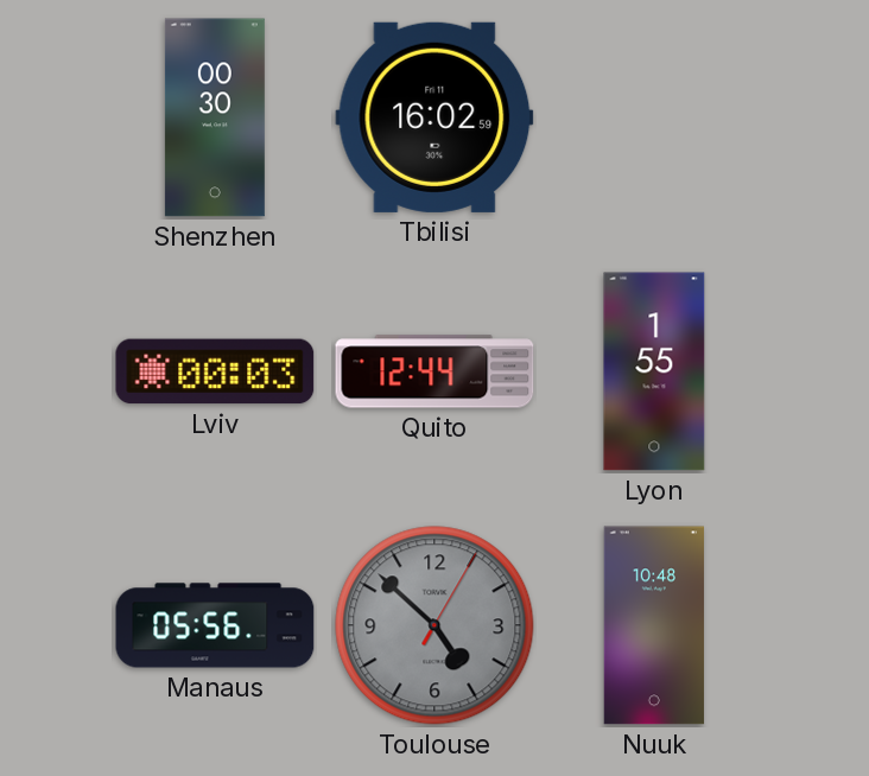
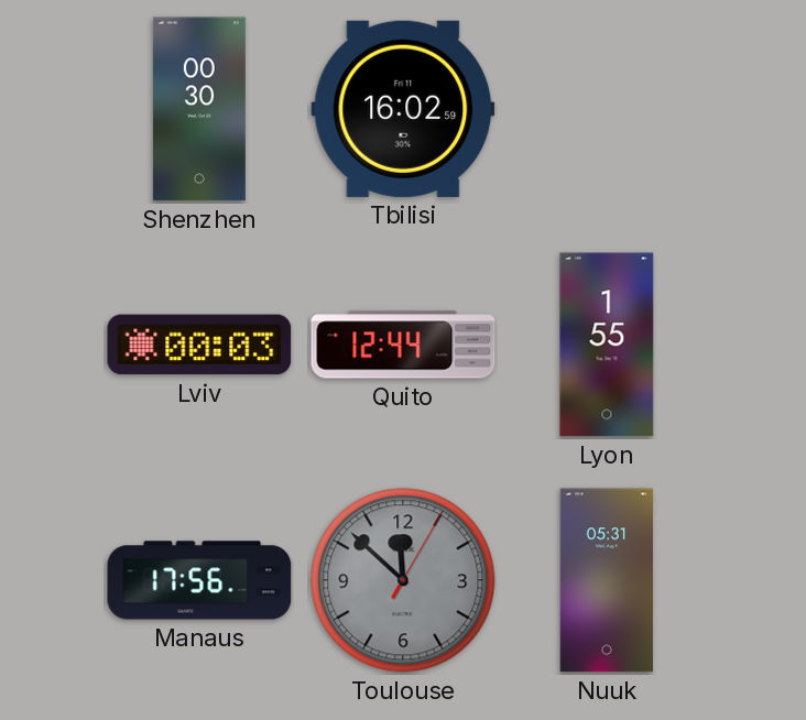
Manaus: 05:56 -> 17:56
Toulouse: 4:52 -> 11:52
Nuuk: 10:48 -> 05:31
